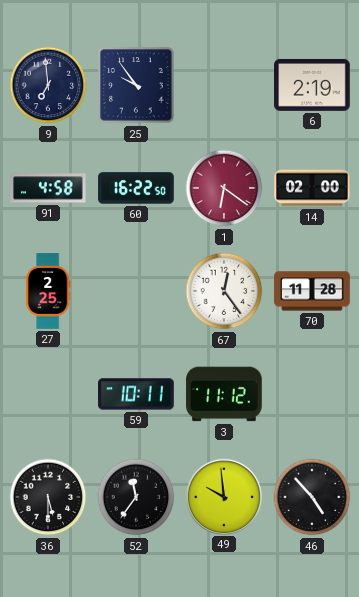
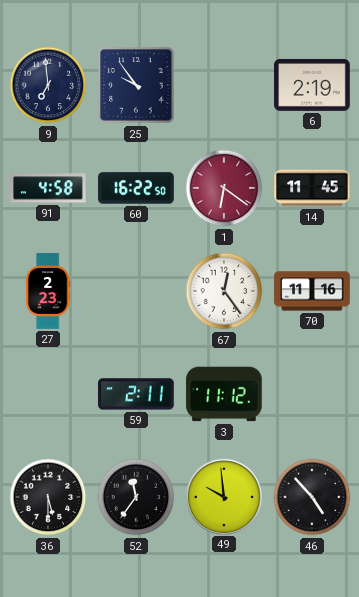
14: 02:00 -> 11:45
27: 2:25 -> 2:23
70: 11:28 -> 11:16
59: 10:11 -> 2:11
